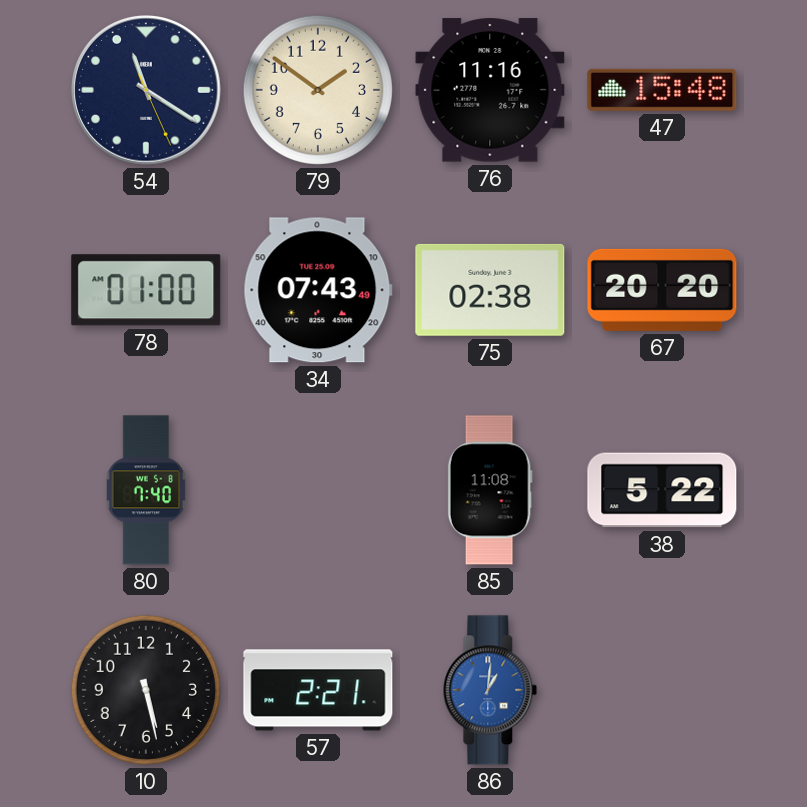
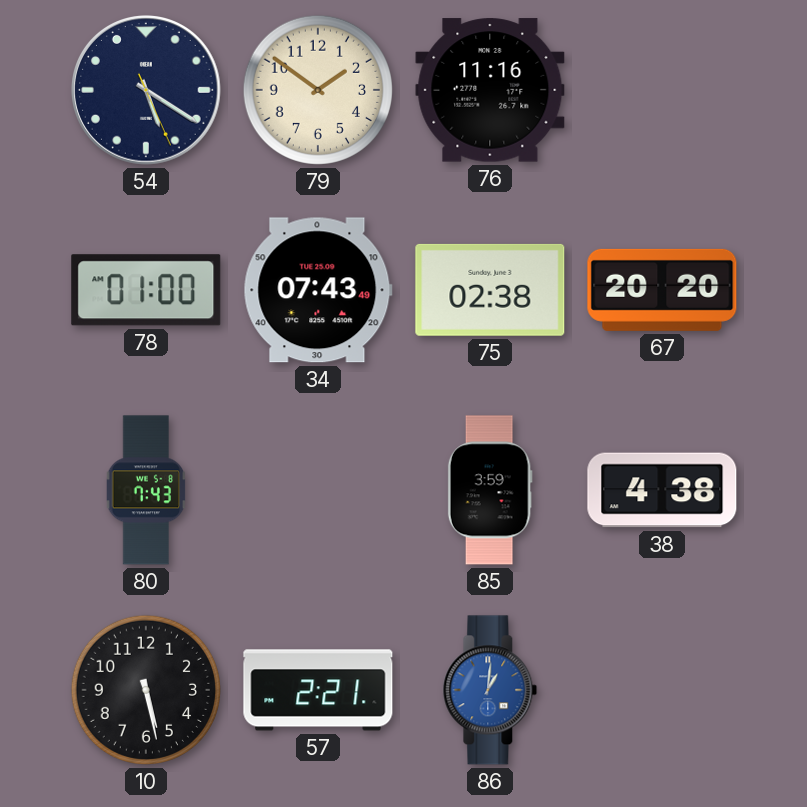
54: 11:20 -> 5:20
47: 15:48 -> none
80: 7:40 -> 7:43
85: 11:08 -> 3:59
38: 5:22 -> 4:38
